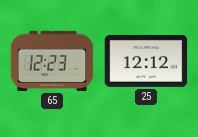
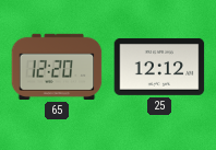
65: 12:23 -> 12:20
